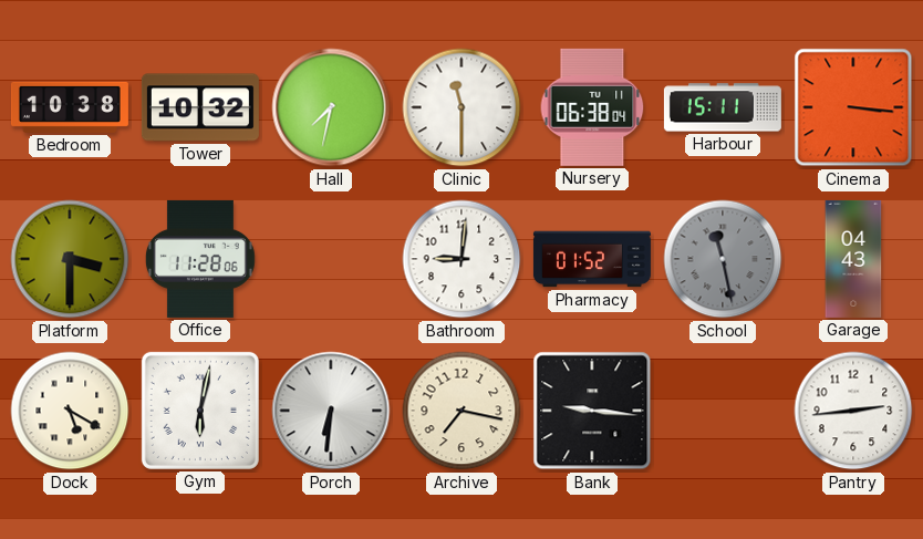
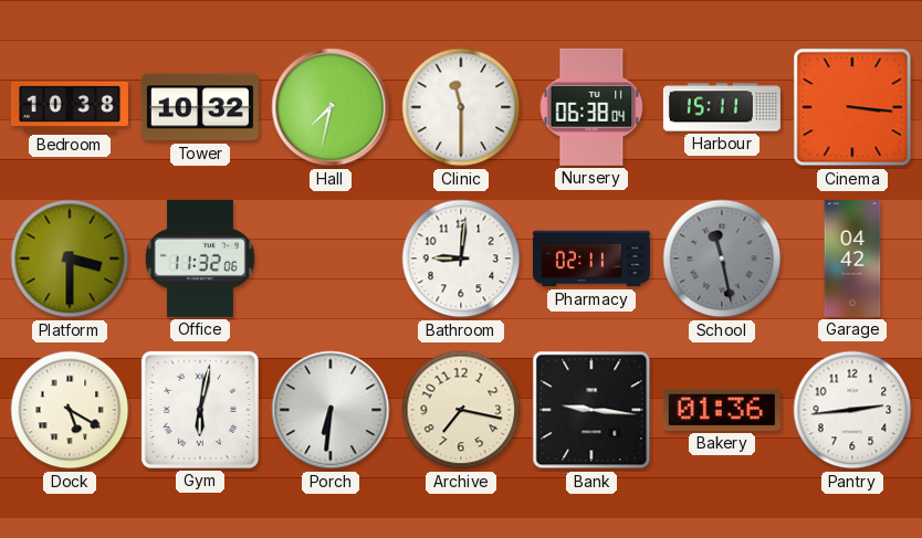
Office: 11:28 -> 11:32
Pharmacy: 01:52 -> 02:11
Garage: 04:43 -> 04:42
Bakery: none -> 01:36
